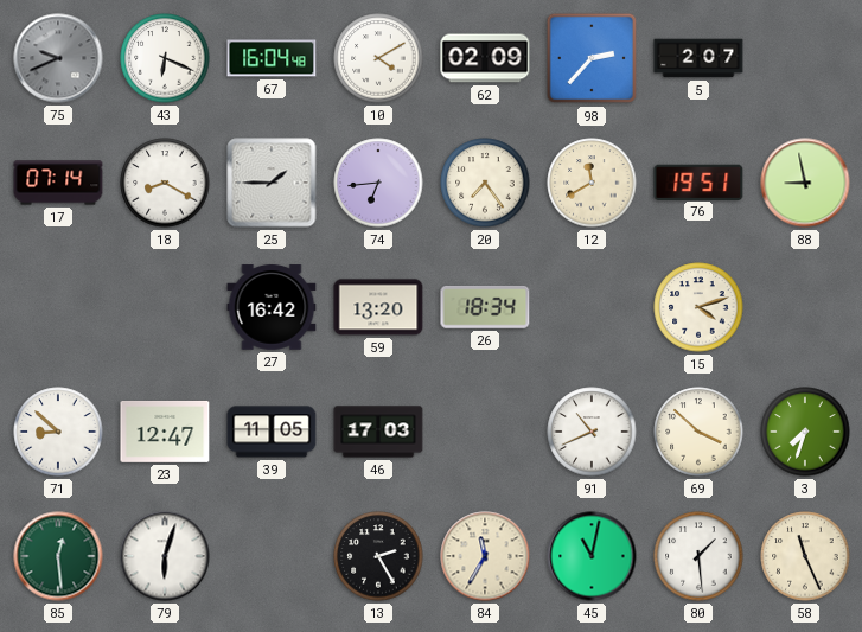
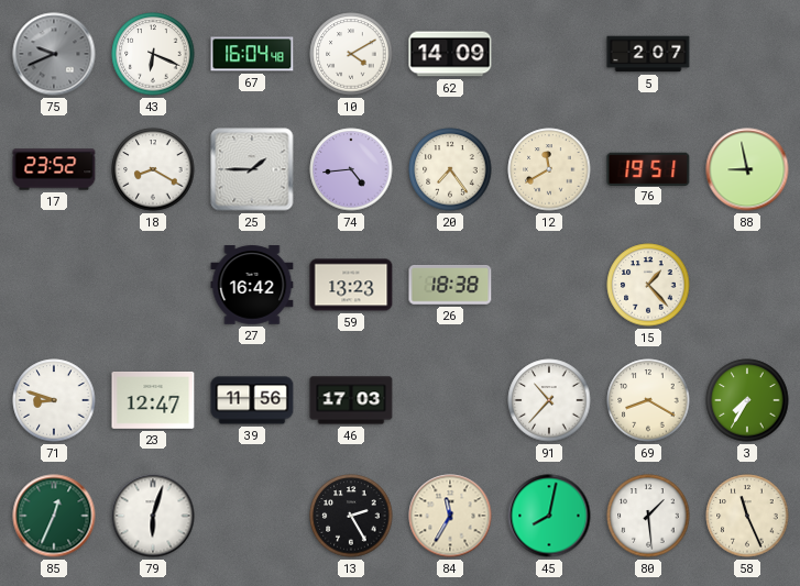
62: 02:09 -> 14:09
98: 2:37 -> none
17: 07:14 -> 23:52
74: 6:44 -> 4:44
59: 13:20 -> 13:23
26: 18:34 -> 18:38
15: 4:12 -> 1:23
71: 8:52 -> 8:48
39: 11:05 -> 11:56
91: 10:41 -> 10:37
69: 3:52 -> 8:20
3: 7:33 -> 7:35
85: 12:29 -> 12:34
45: 11:02 -> 8:02
